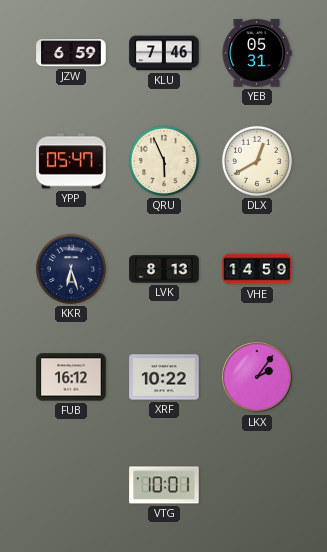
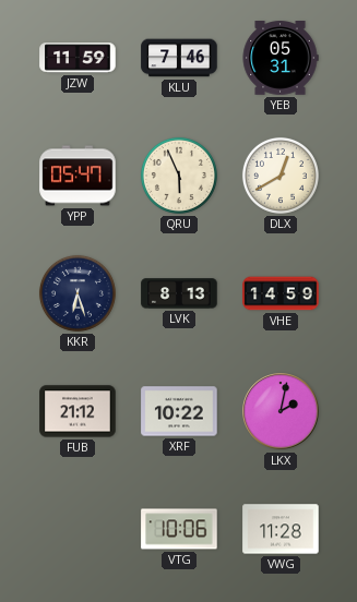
JZW: 6:59 -> 11:59
FUB: 16:12 -> 21:12
LKX: 2:06 -> 2:02
VTG: 10:01 -> 10:06
VWG: none -> 11:28
